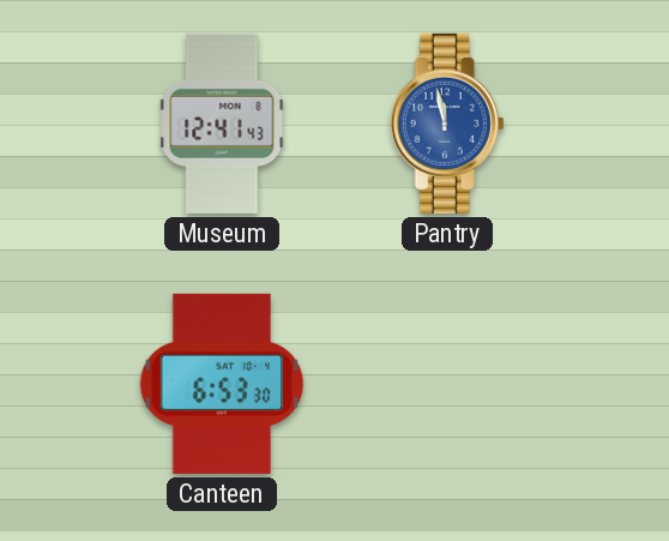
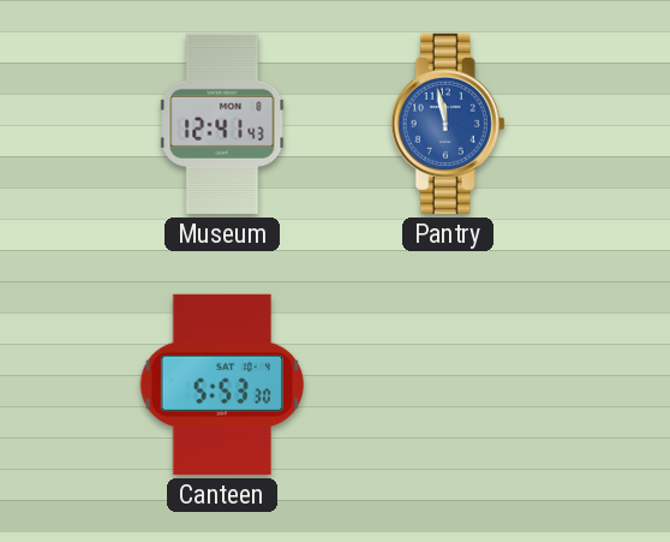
Canteen: 6:53 -> 5:53
